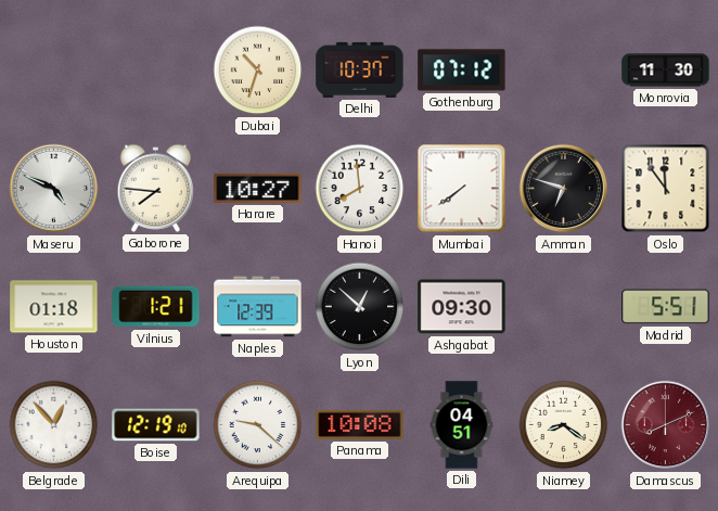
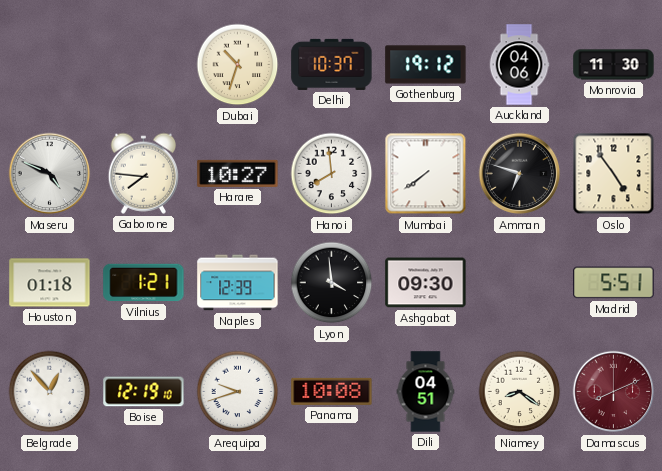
Gothenburg: 07:12 -> 19:12
Auckland: none -> 04:06
Oslo: 11:54 -> 4:54
Lyon: 12:52 -> 3:59
Arequipa: 9:22 -> 9:42
